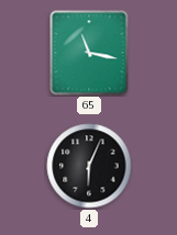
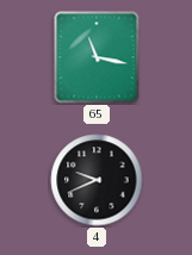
4: 6:04 -> 9:41
